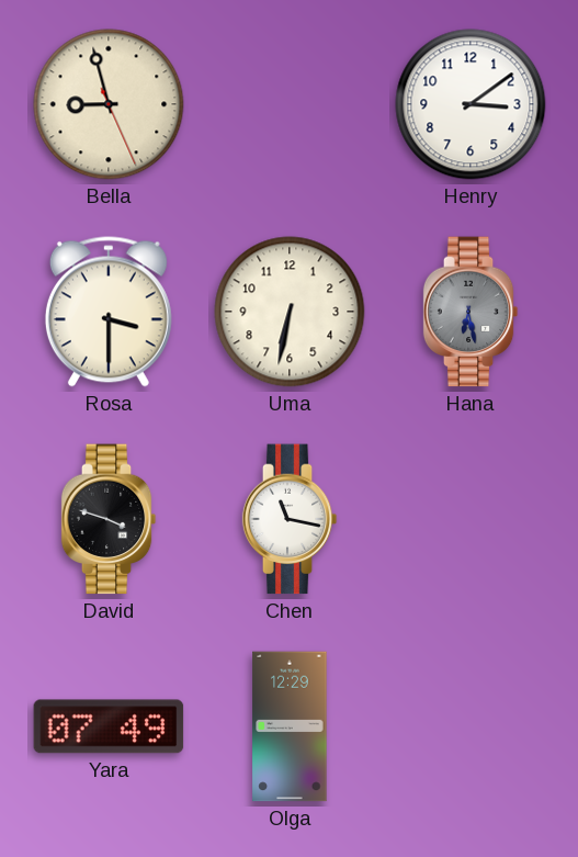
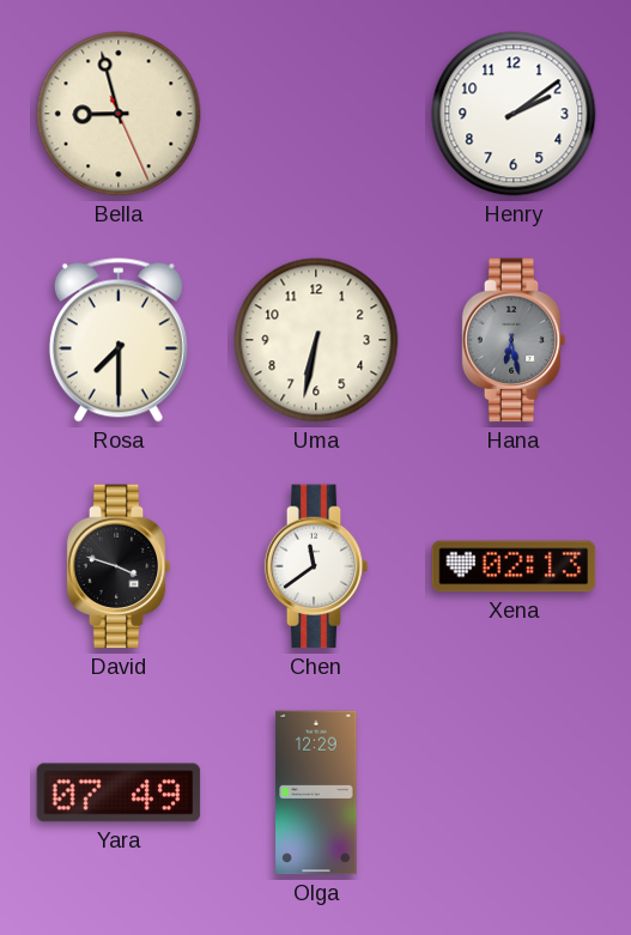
Henry: 3:09 -> 2:09
Rosa: 3:30 -> 7:30
Chen: 11:17 -> 11:39
Xena: none -> 02:13
